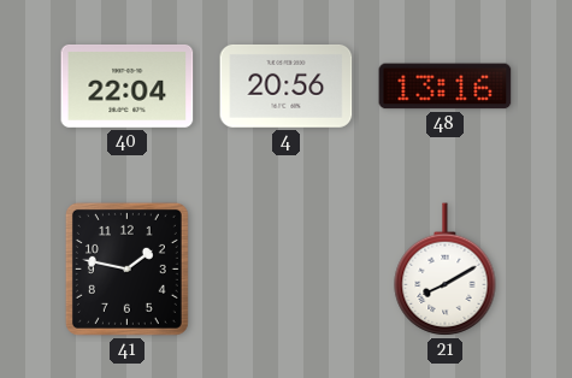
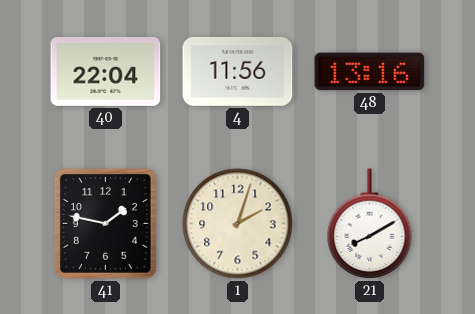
4: 20:56 -> 11:56
1: none -> 2:03
